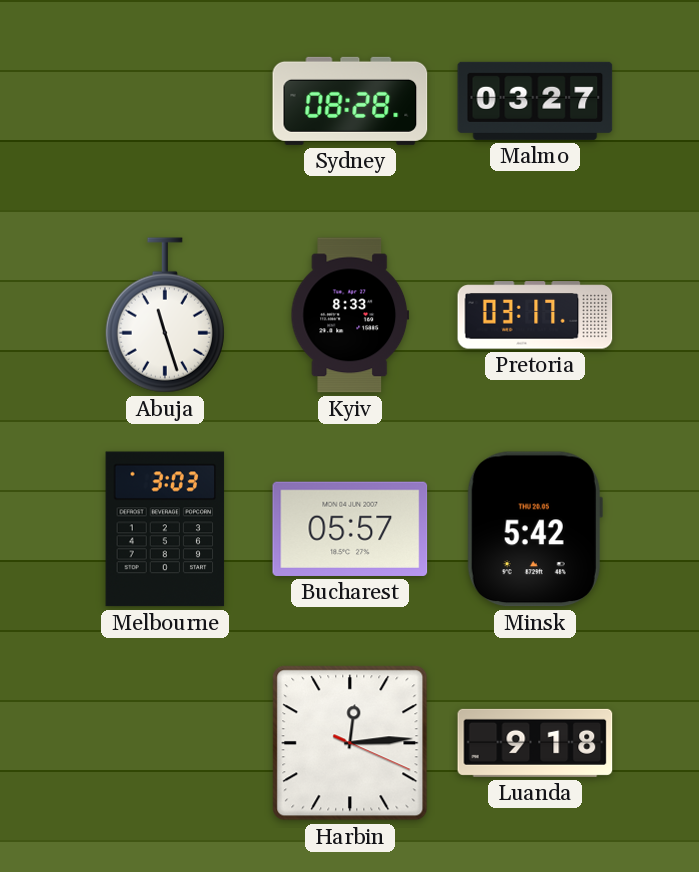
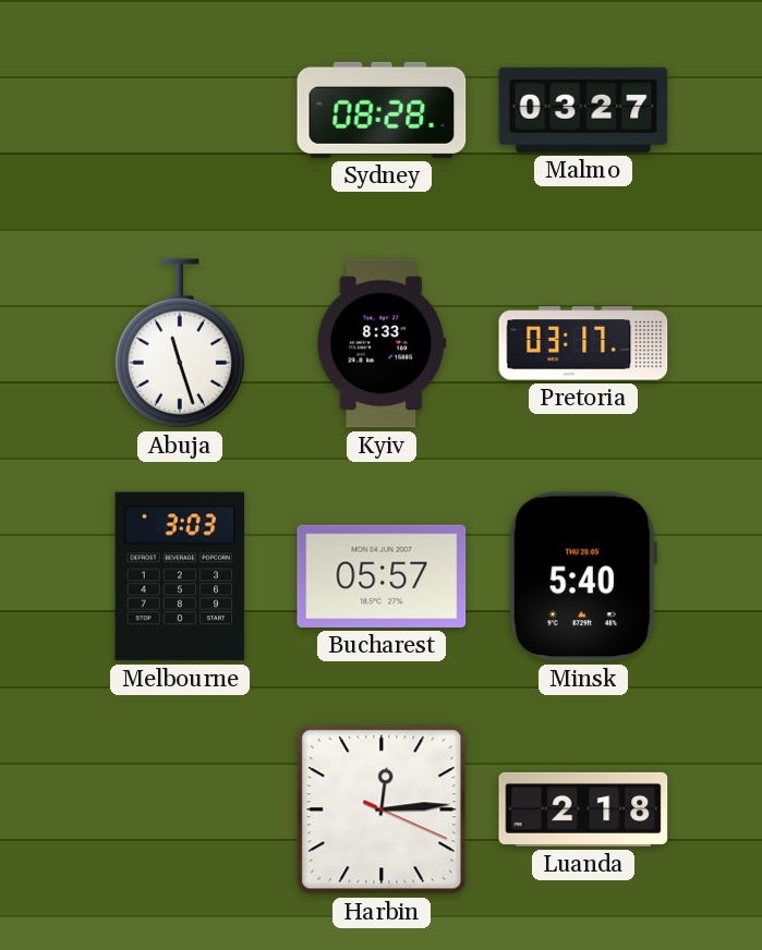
Minsk: 5:42 -> 5:40
Luanda: 9:18 -> 2:18
